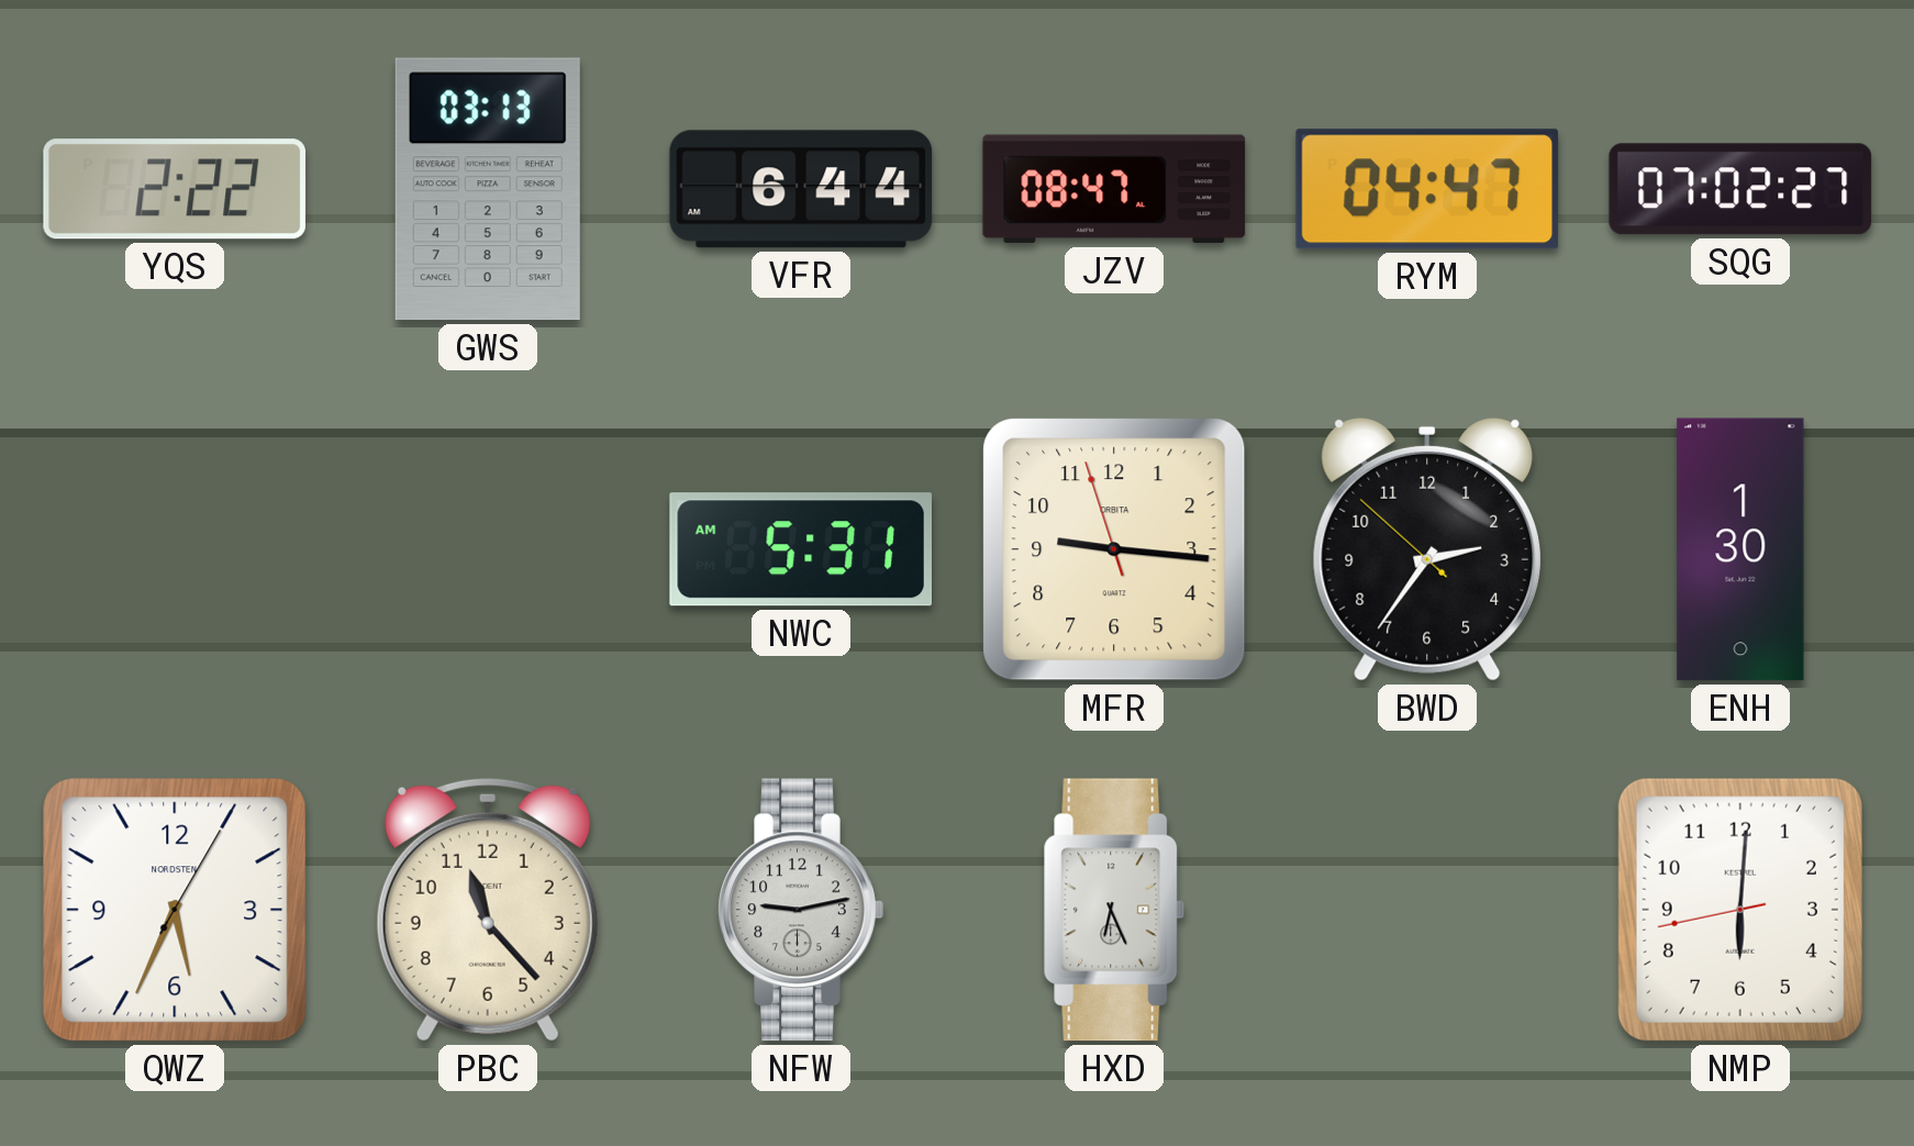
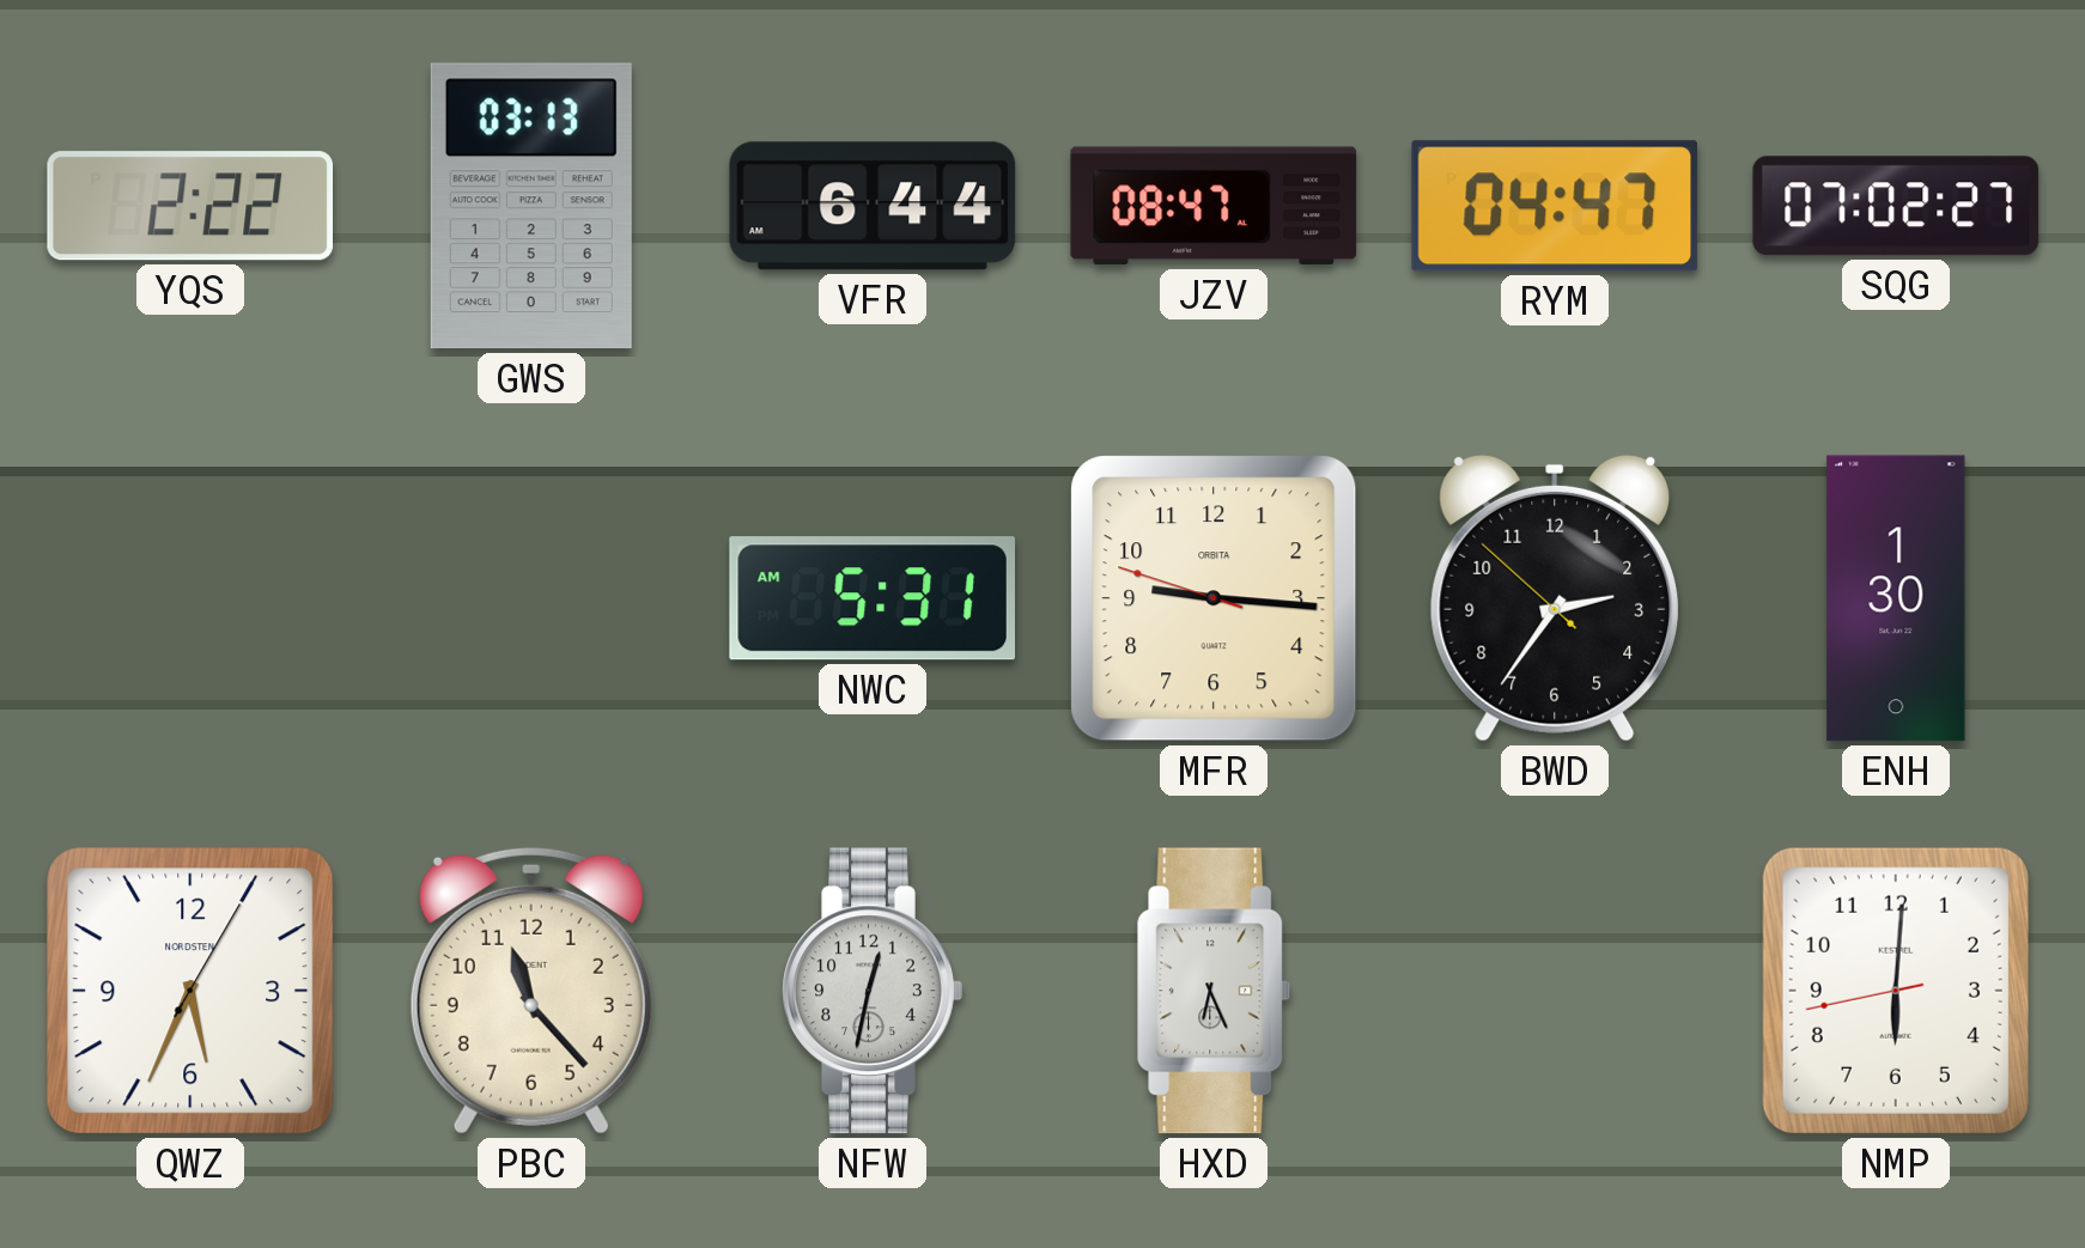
MFR: 9:15:57 -> 9:15:48
NFW: 9:13 -> 12:32
